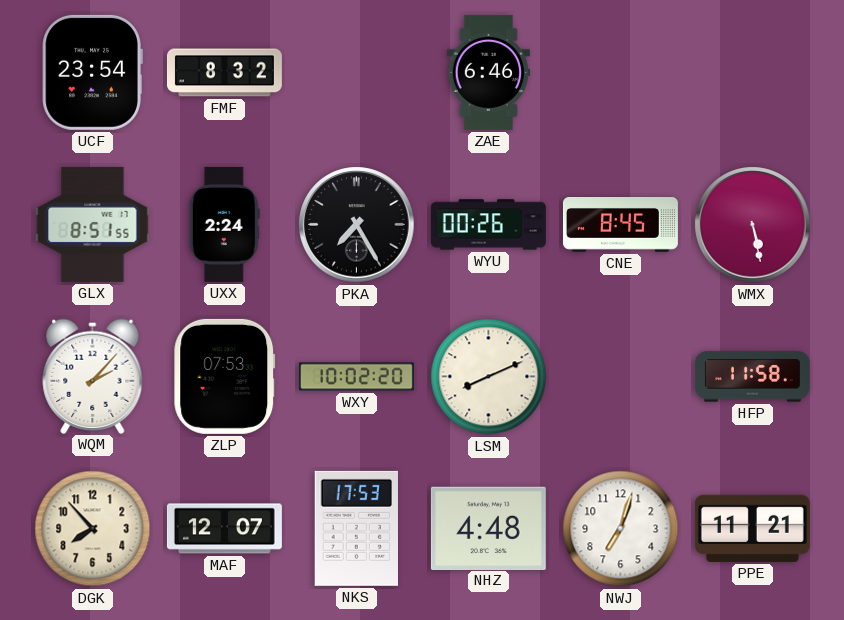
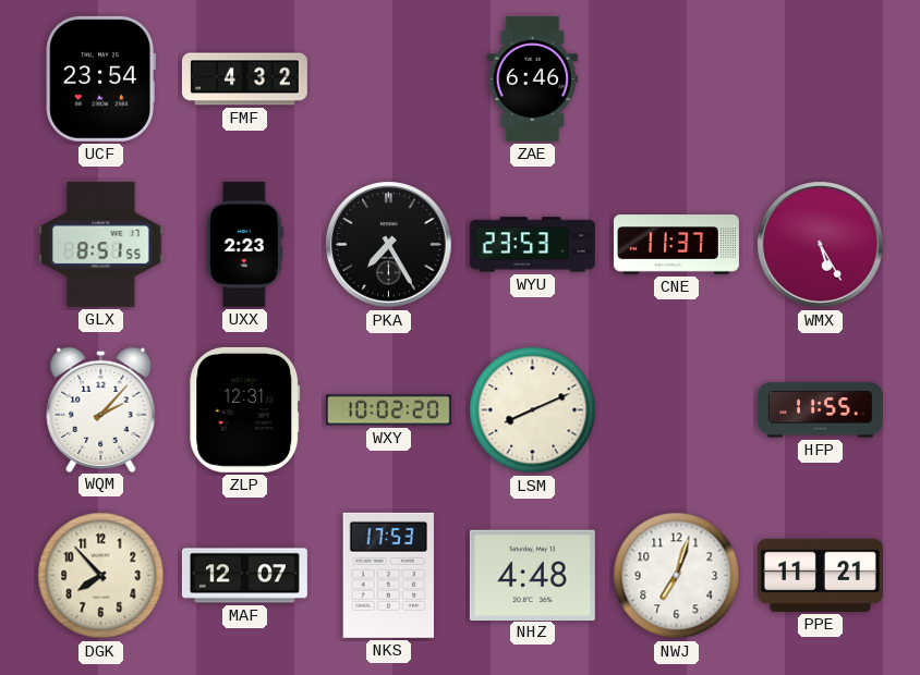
FMF: 8:32 -> 4:32
UXX: 2:24 -> 2:23
WYU: 00:26 -> 23:53
CNE: 8:45 -> 11:37
WMX: 5:28 -> 5:25
ZLP: 07:53 -> 12:31
HFP: 11:58 -> 11:55
